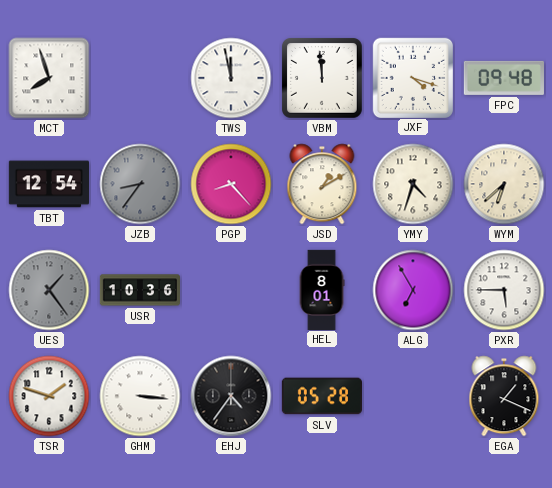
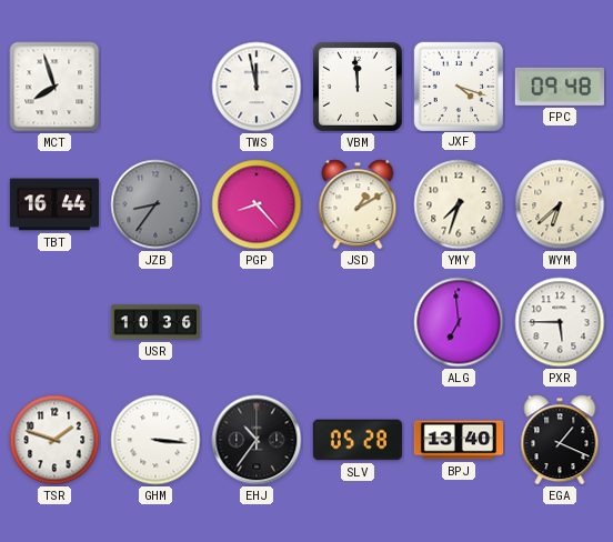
TBT: 12:54 -> 16:44
YMY: 4:33 -> 7:33
UES: 1:24 -> none
HEL: 8:01 -> none
ALG: 6:55 -> 6:59
EHJ: 4:36 -> 10:36
BPJ: none -> 13:40
